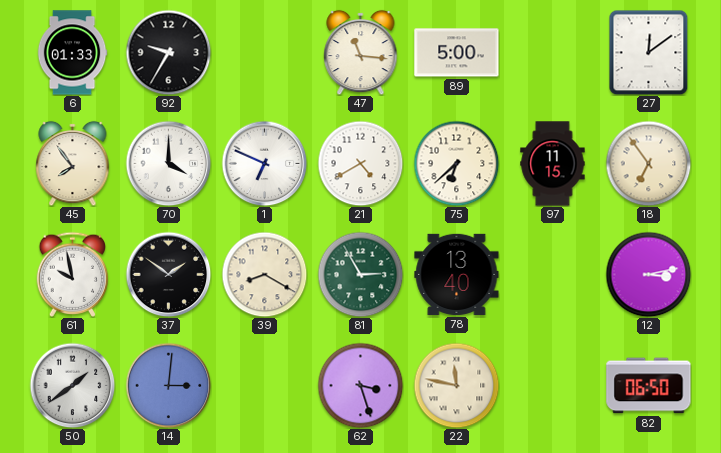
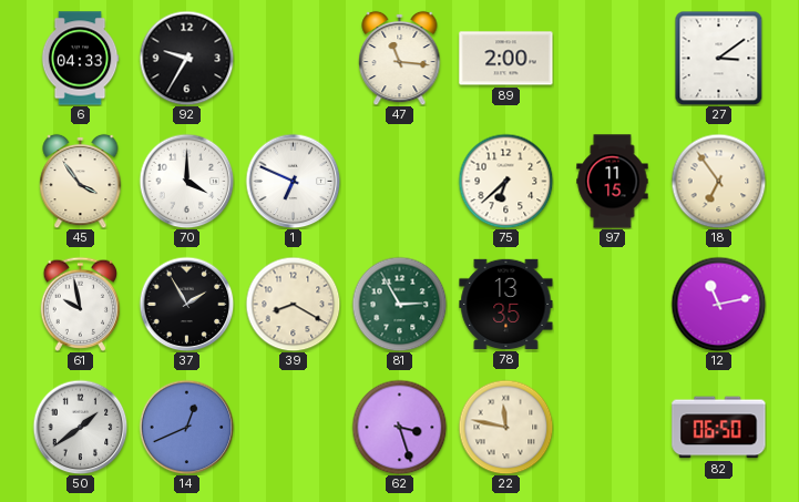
6: 01:33 -> 04:33
89: 5:00 -> 2:00
27: 12:09 -> 3:09
45: 7:54 -> 3:54
21: 4:40 -> none
37: 1:51 -> 1:55
78: 13:40 -> 13:35
12: 3:13 -> 11:13
14: 3:01 -> 12:41
